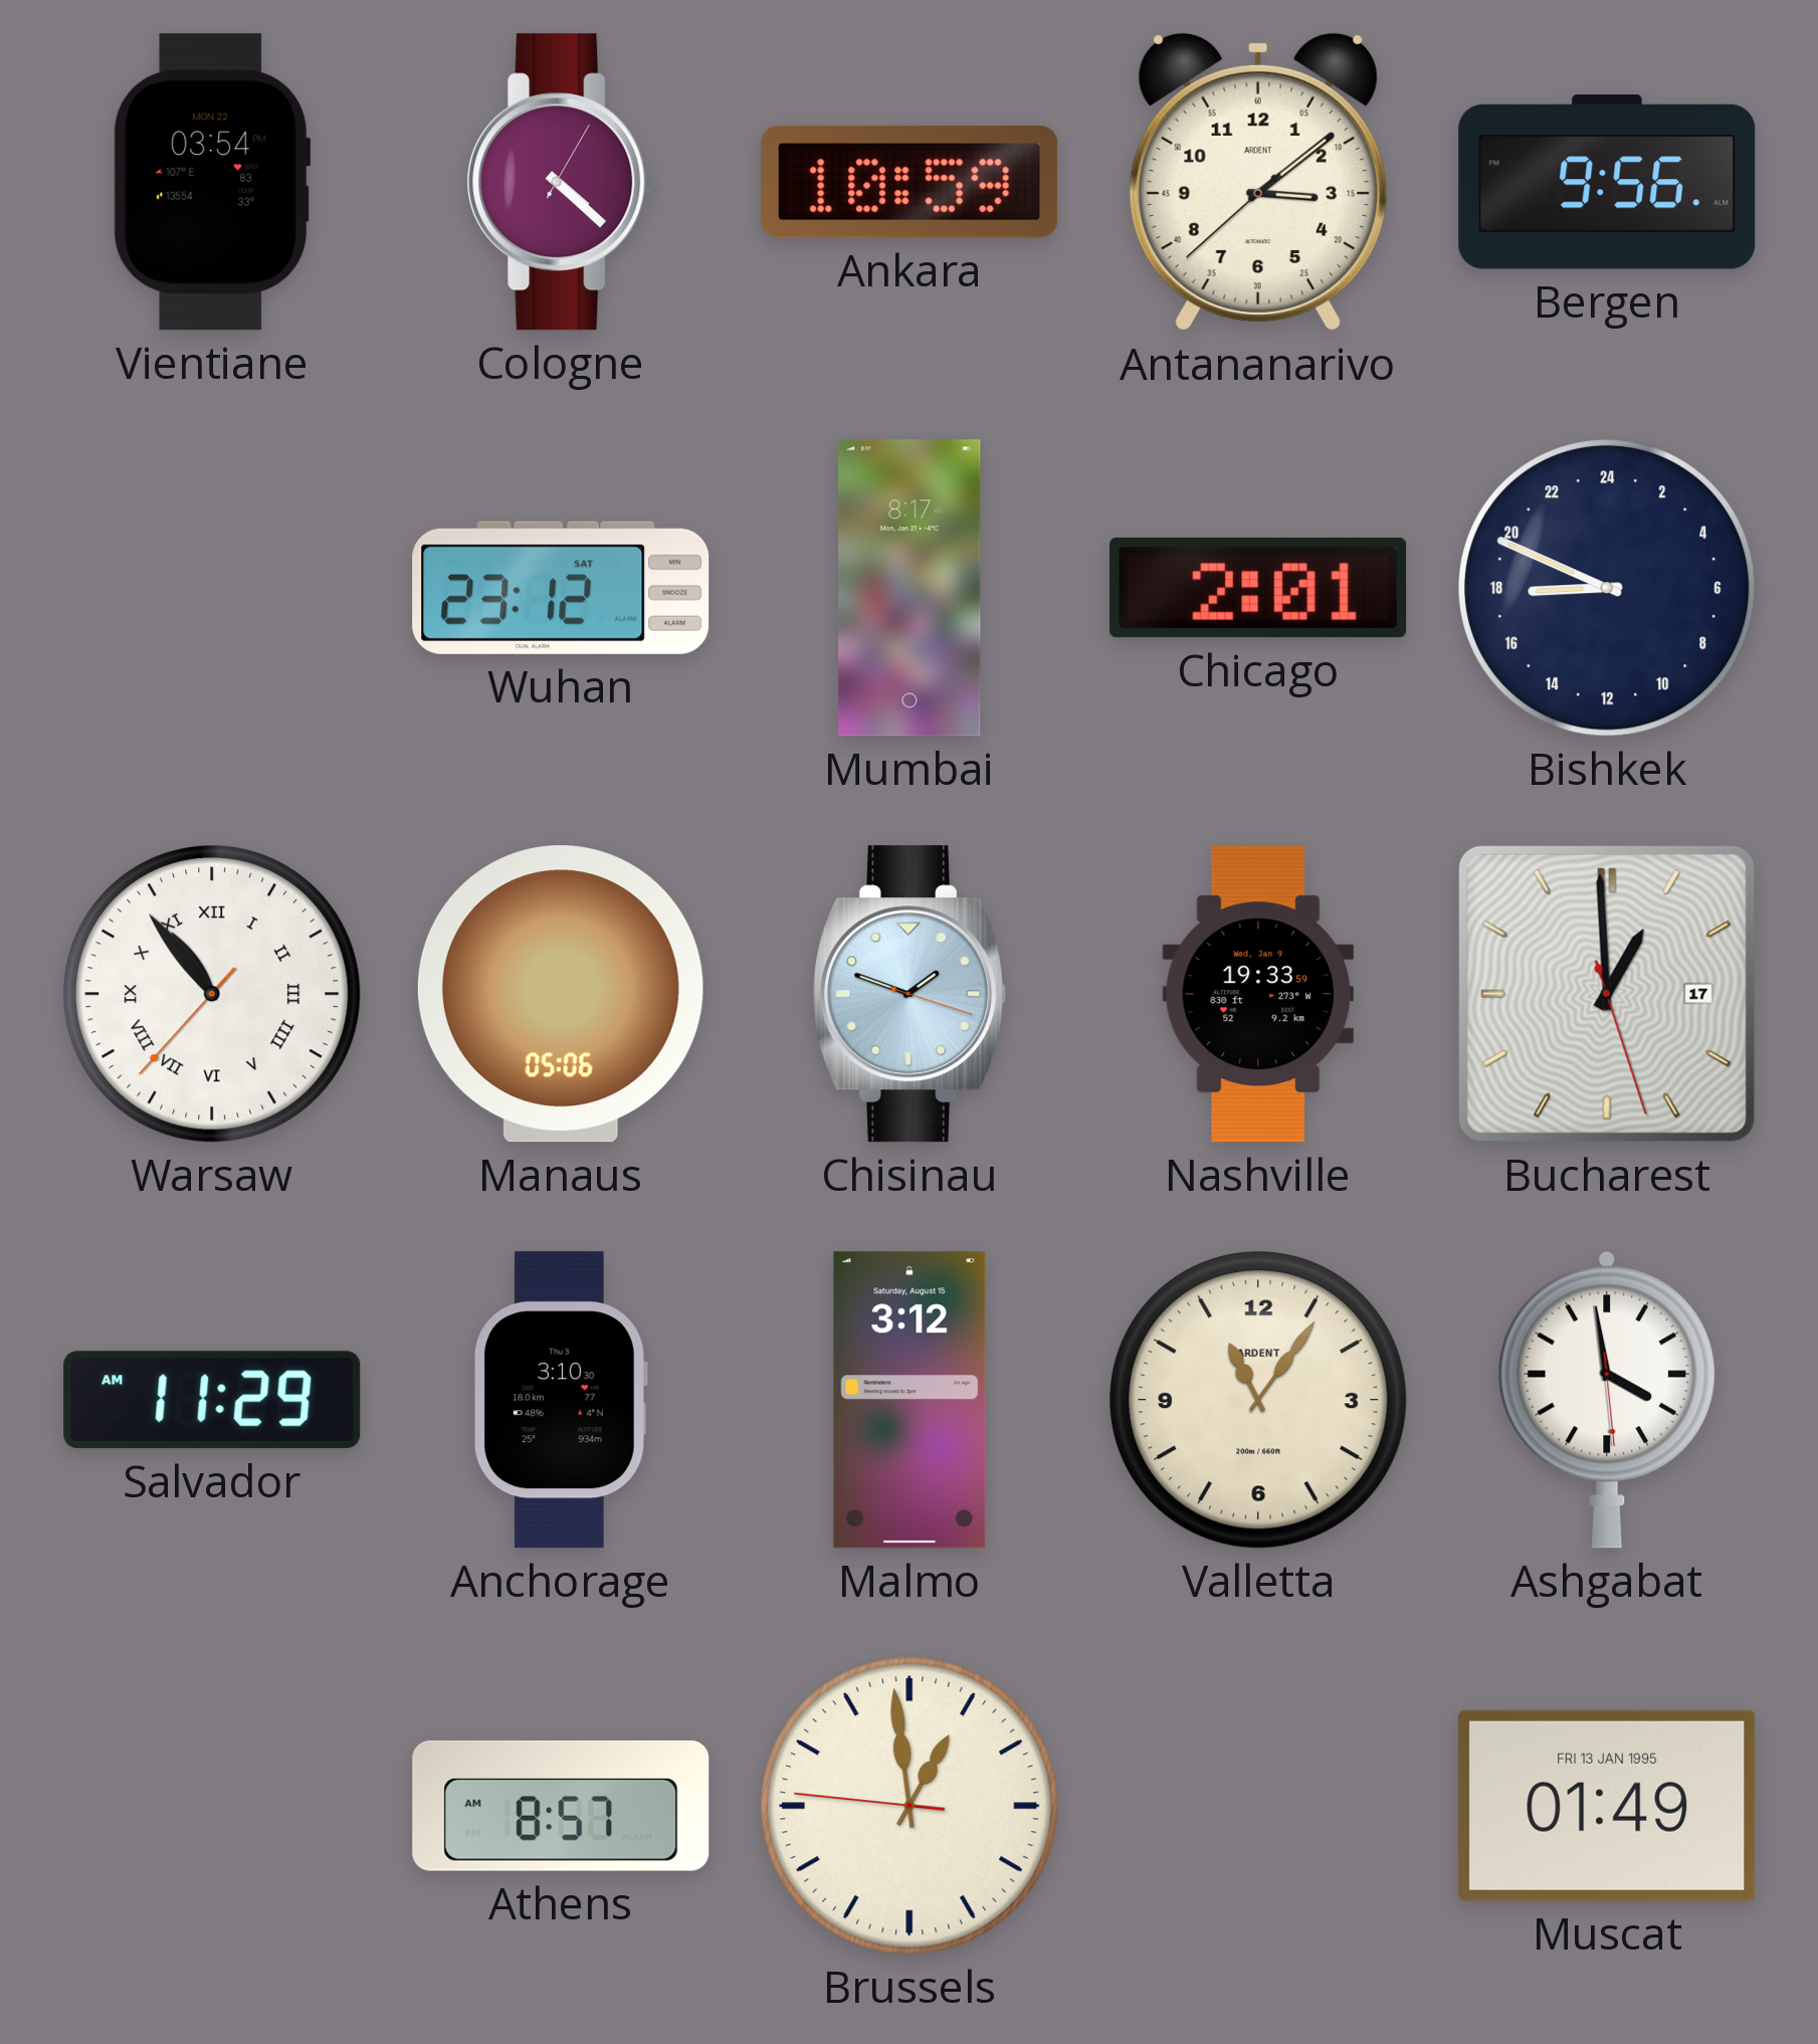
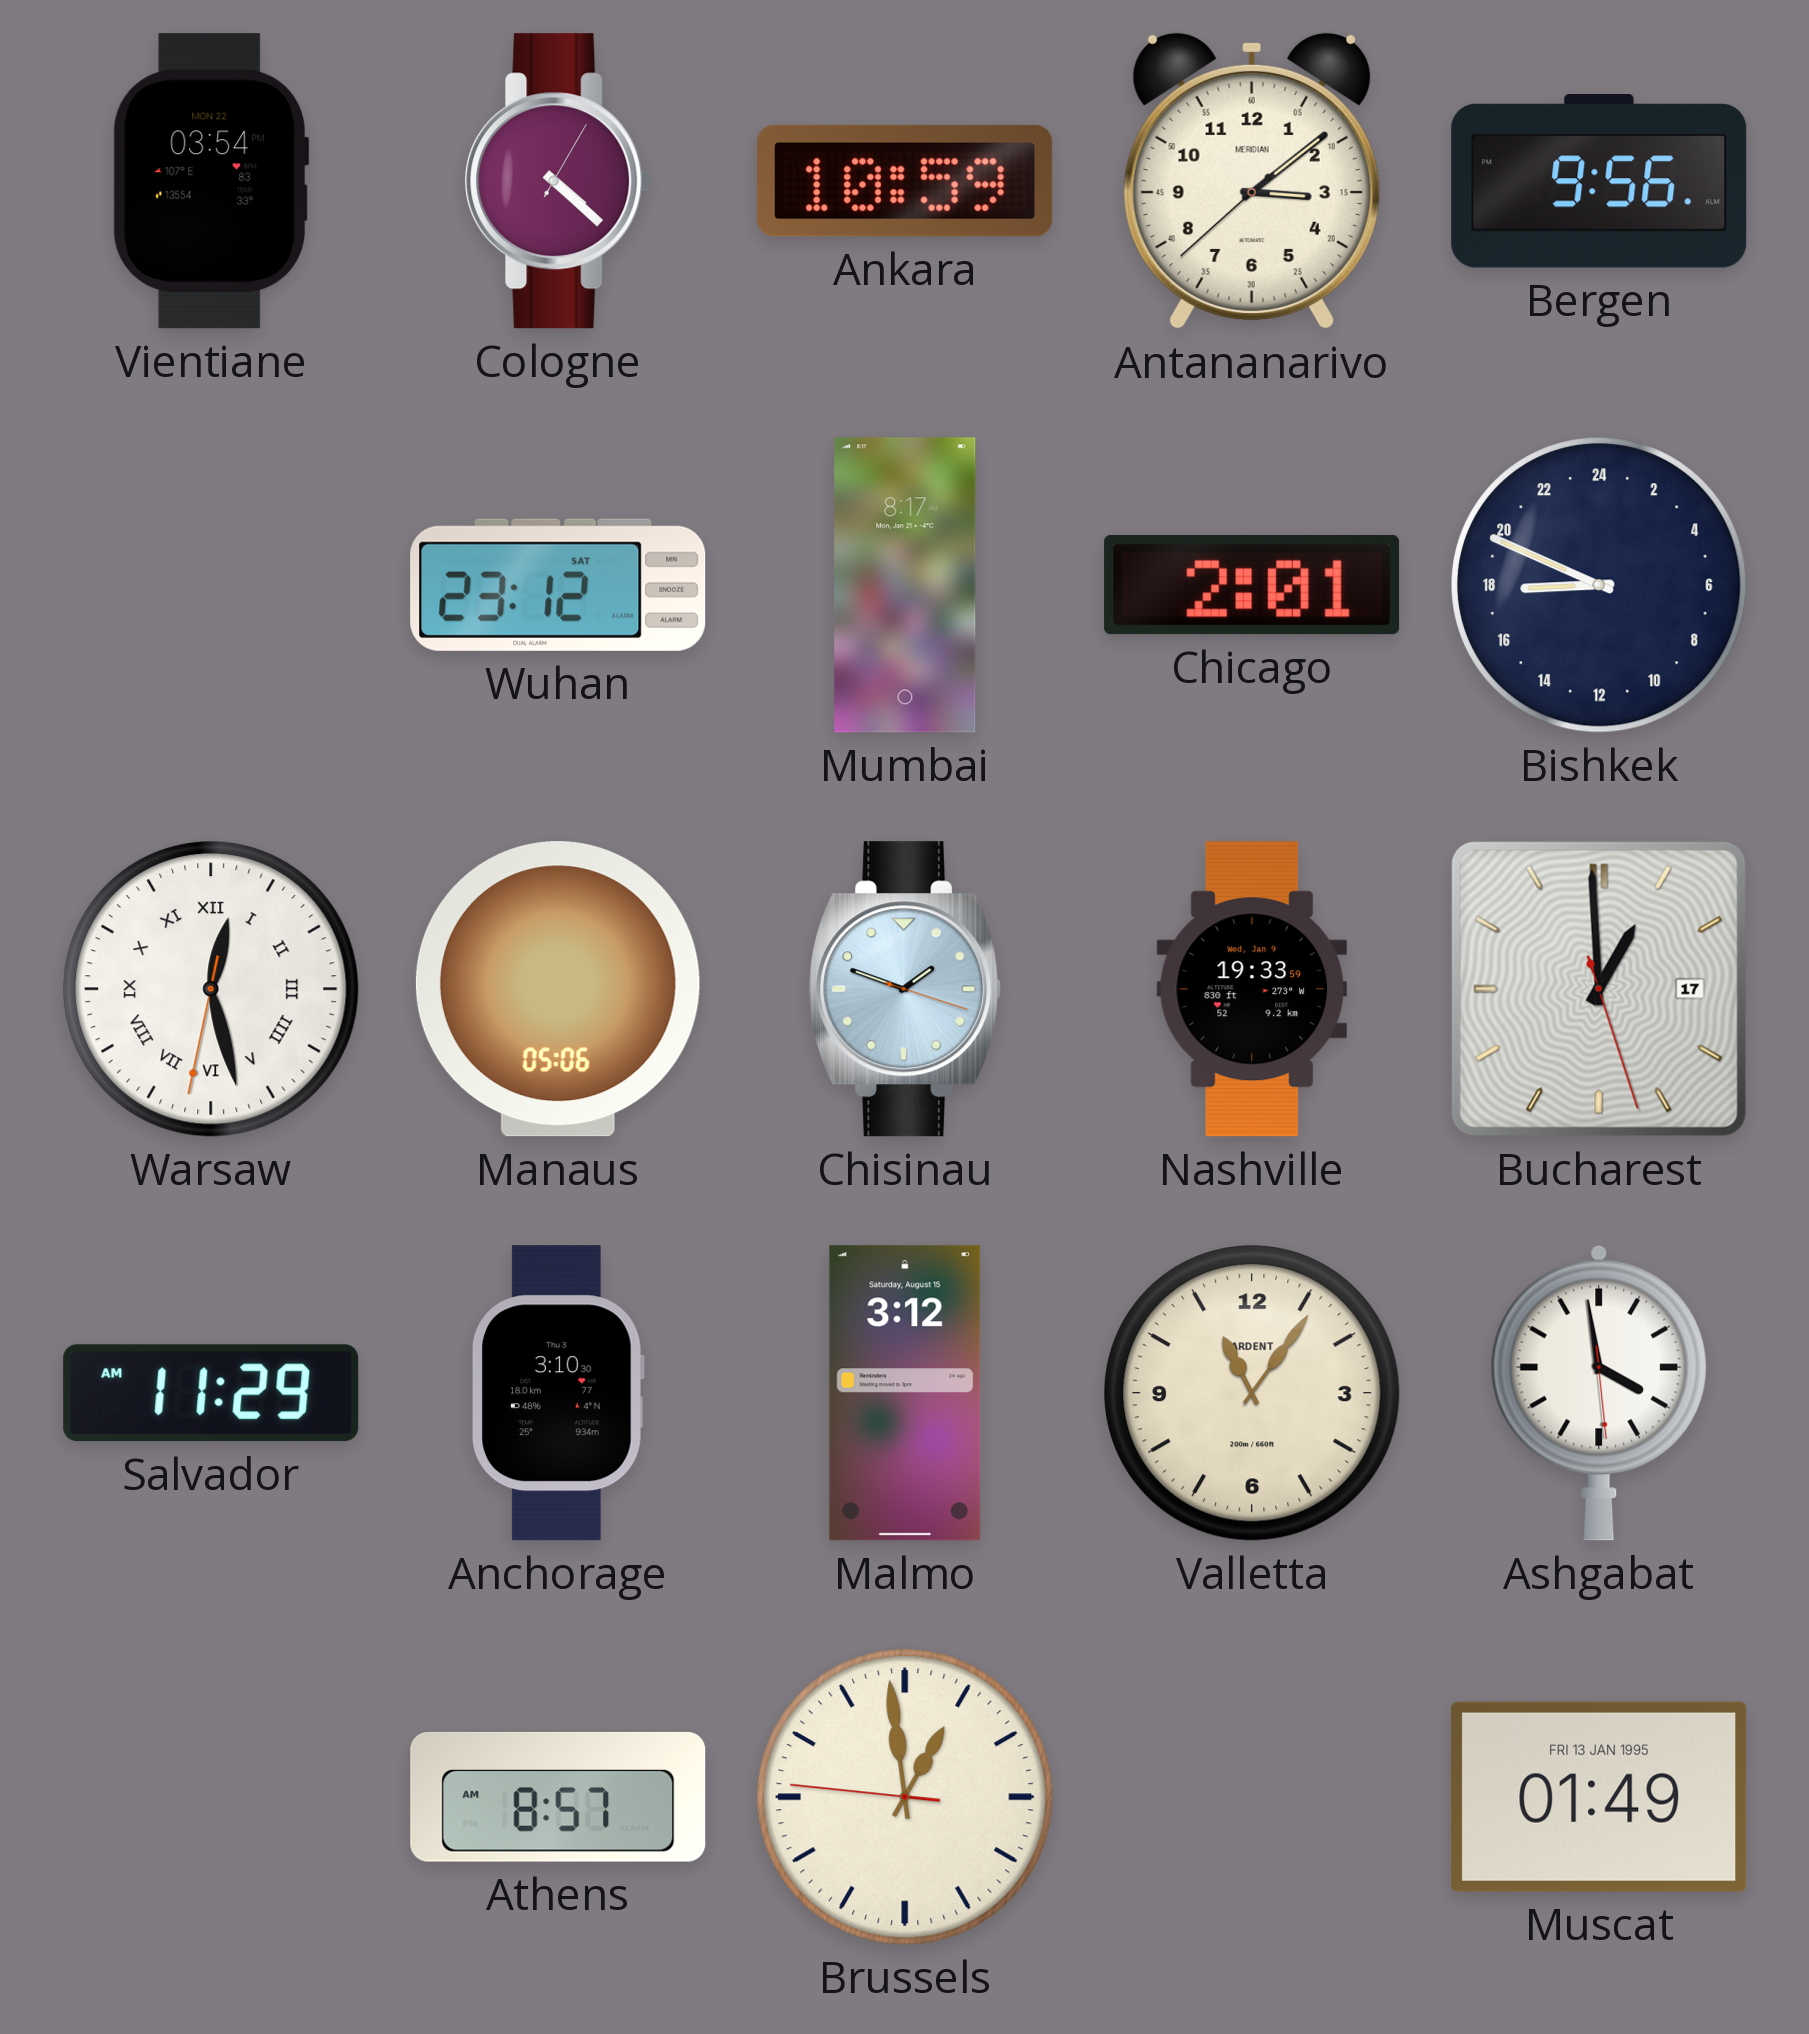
Antananarivo brand: ARDENT -> MERIDIAN
Warsaw: 10:53 -> 12:27
